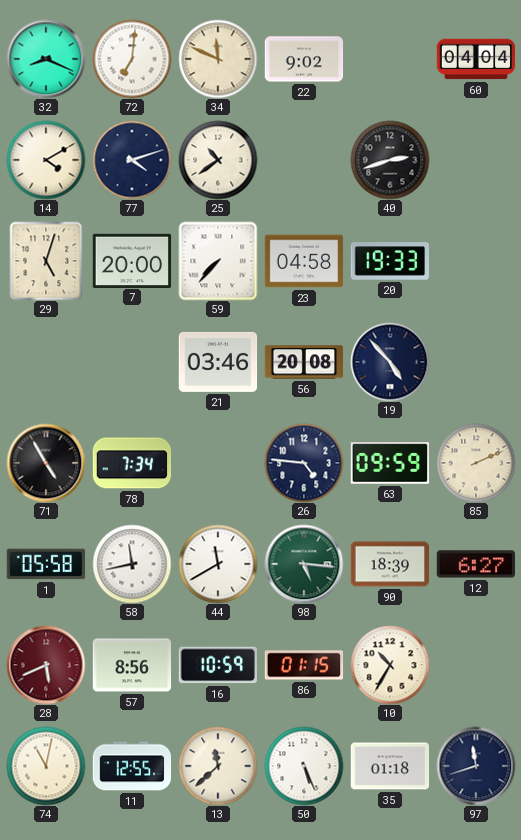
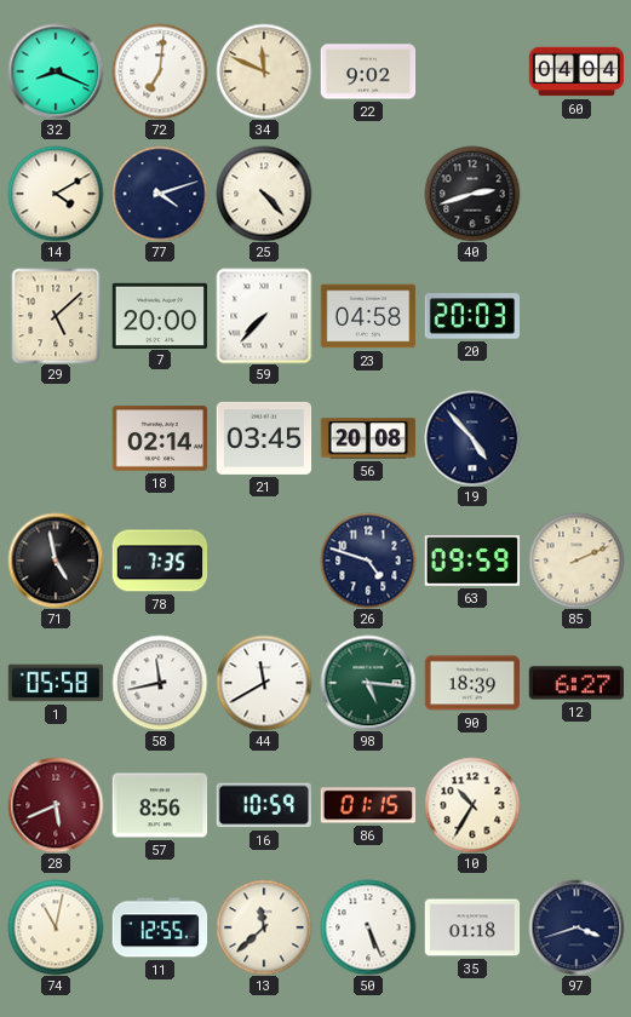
25: 10:39 -> 4:23
29: 5:03 -> 5:08
20: 19:33 -> 20:03
18: none -> 02:14
21: 03:46 -> 03:45
71: 4:55 -> 4:58
78: 7:34 -> 7:35
26: 4:46 -> 4:48
97: 11:42 -> 3:42
